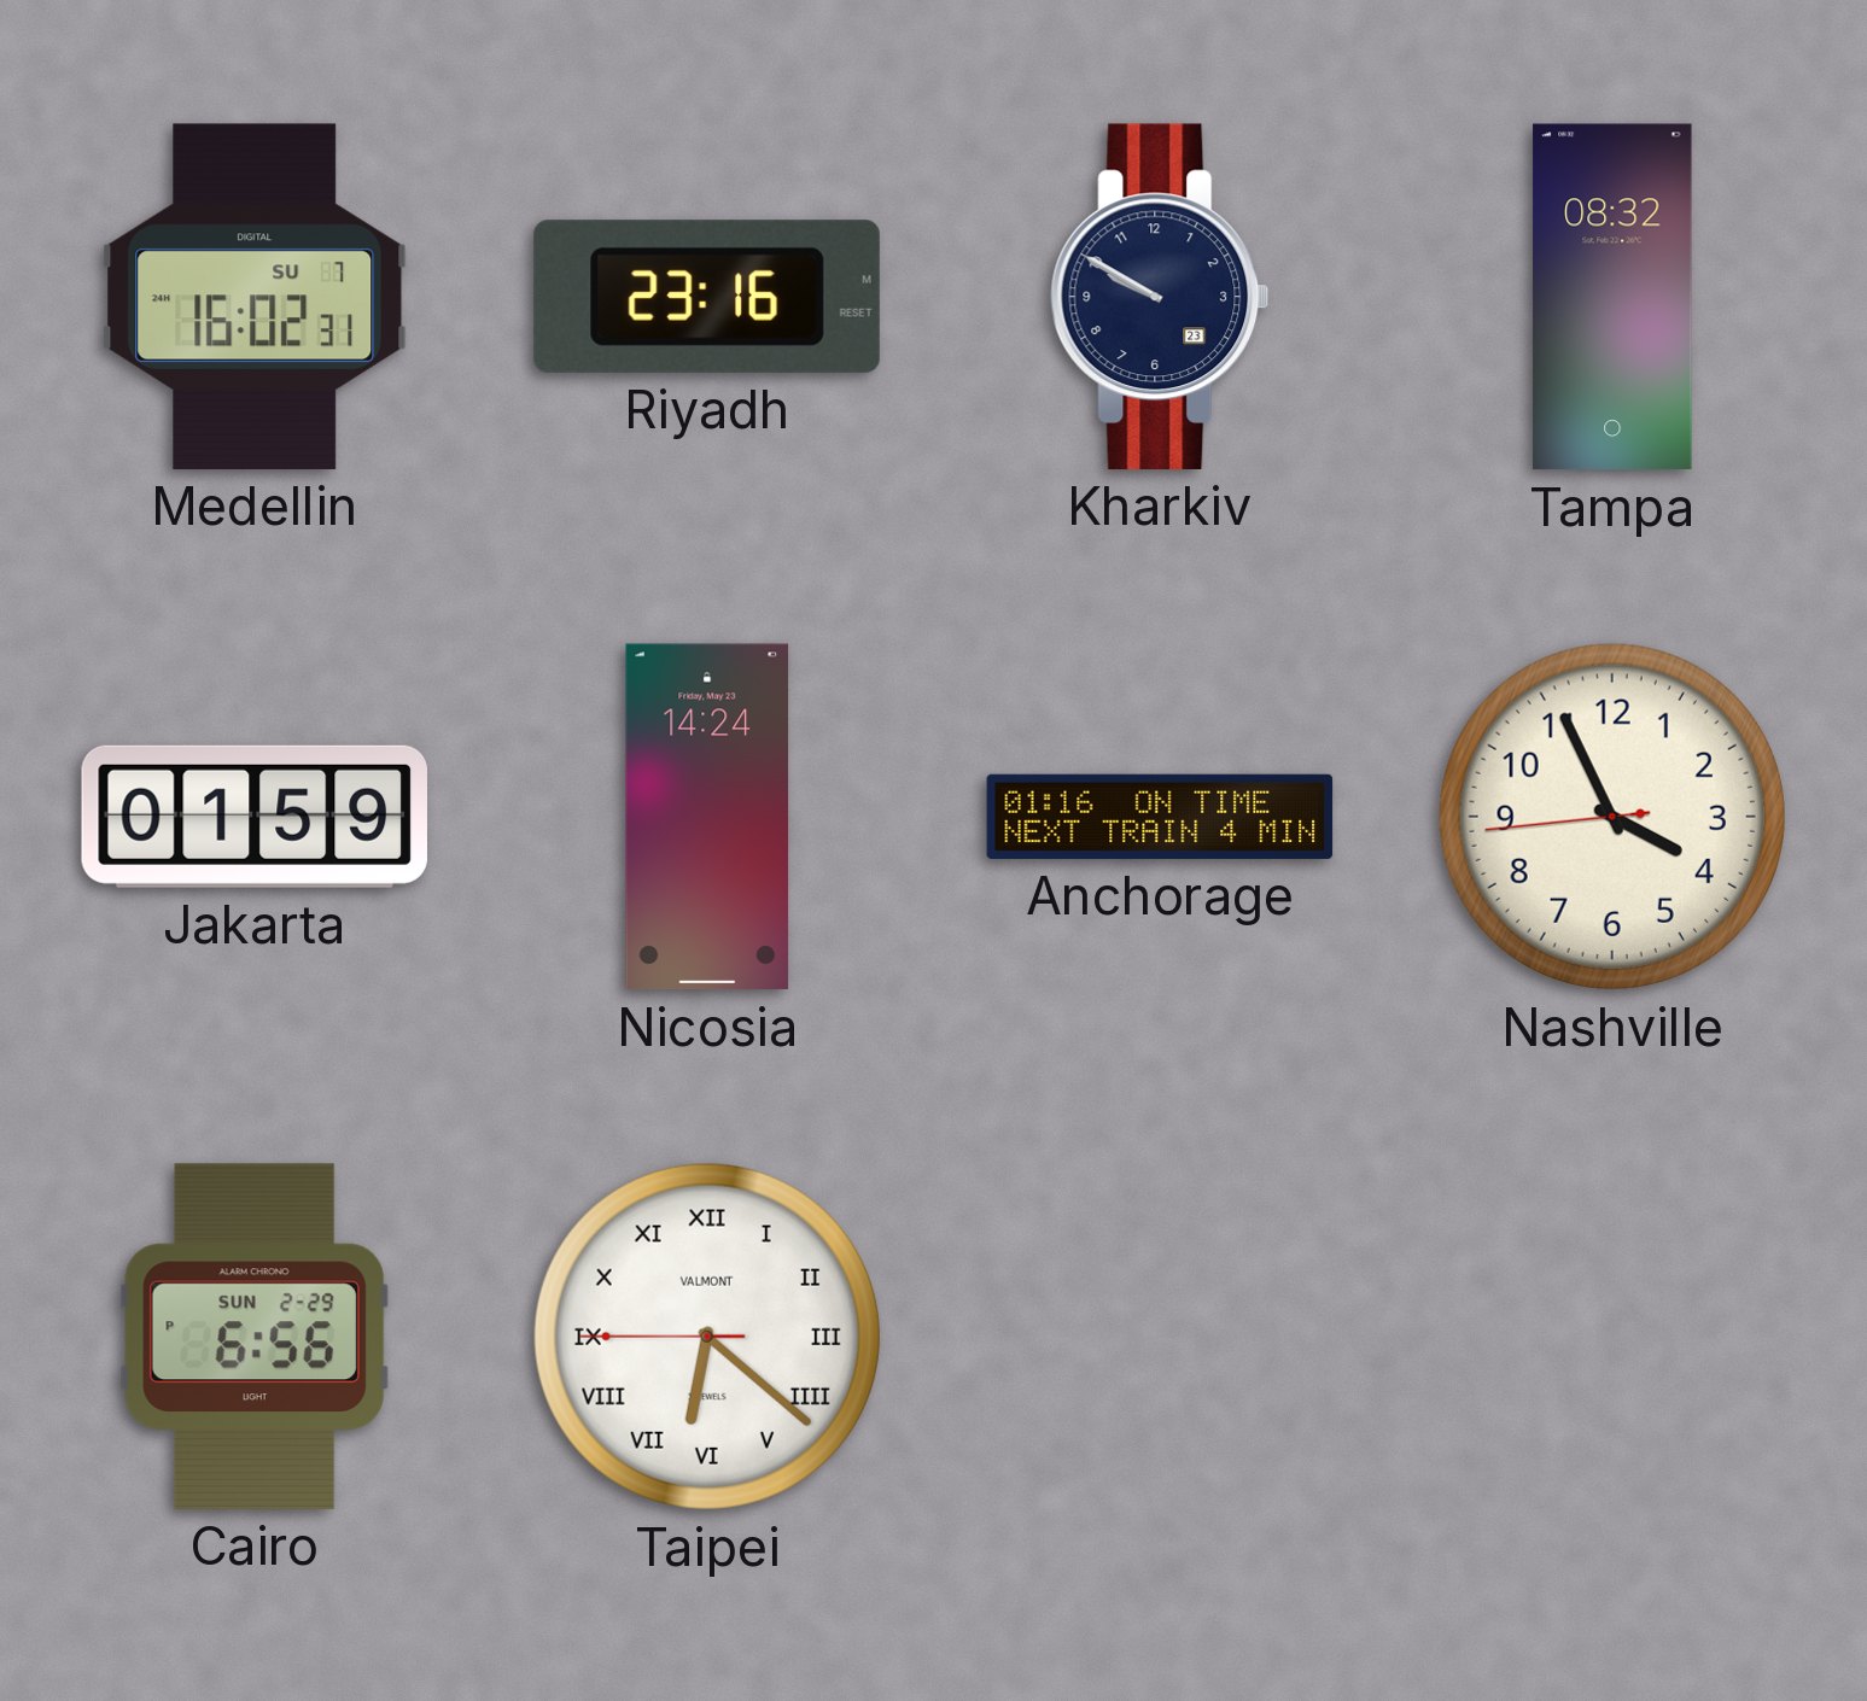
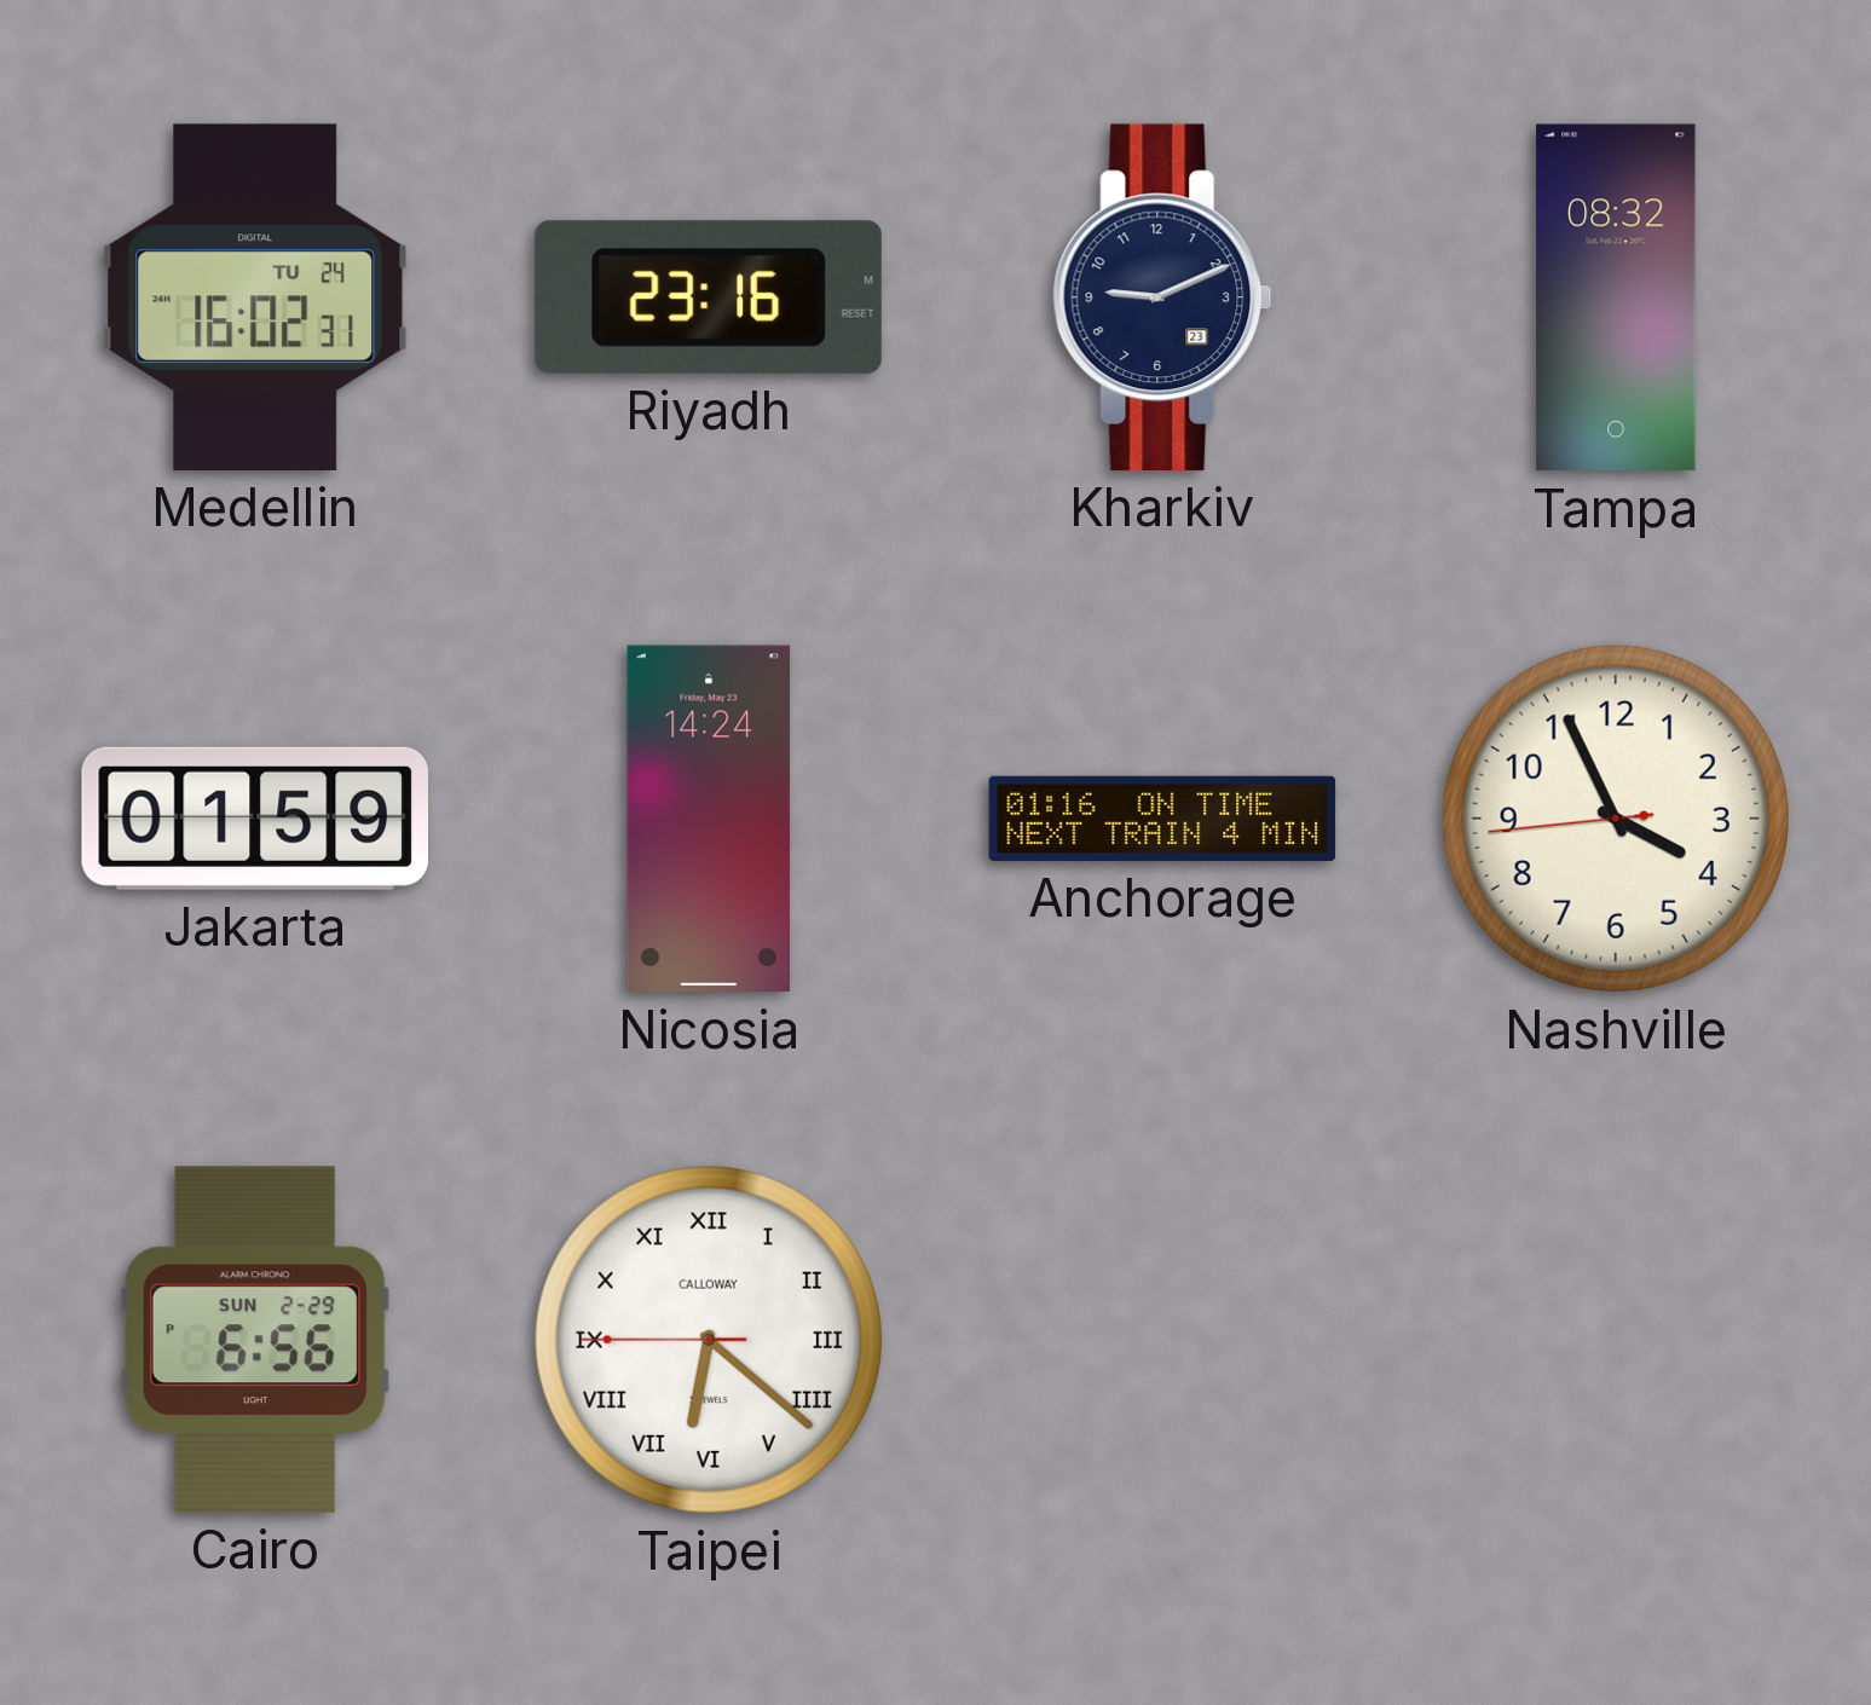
Medellin date: SU 7 -> TU 24
Kharkiv: 9:50 -> 9:11
Taipei brand: VALMONT -> CALLOWAY
